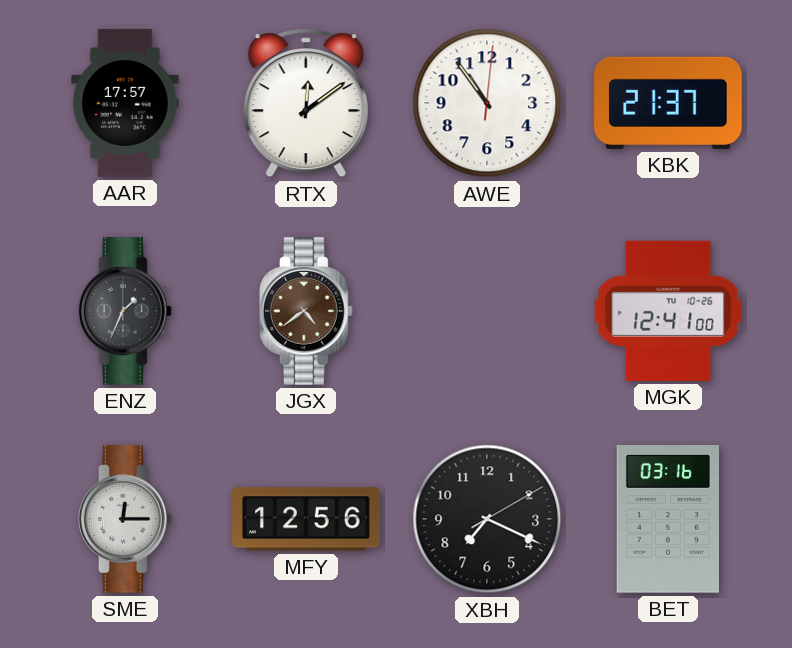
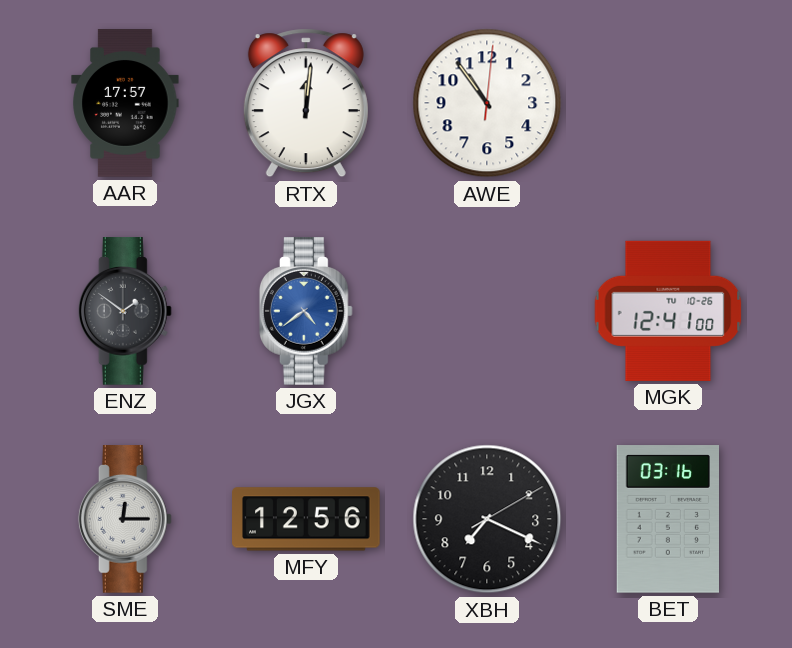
RTX: 12:09 -> 12:01
KBK: 21:37 -> none
ENZ: 1:34 -> 1:51
JGX dial: brown -> blue
